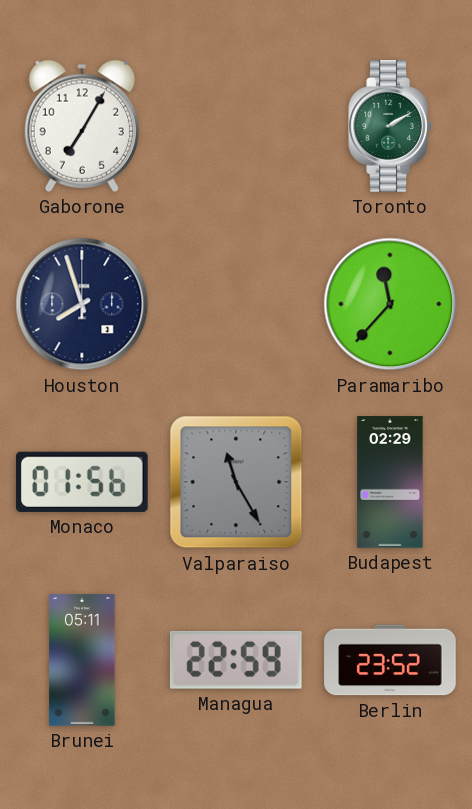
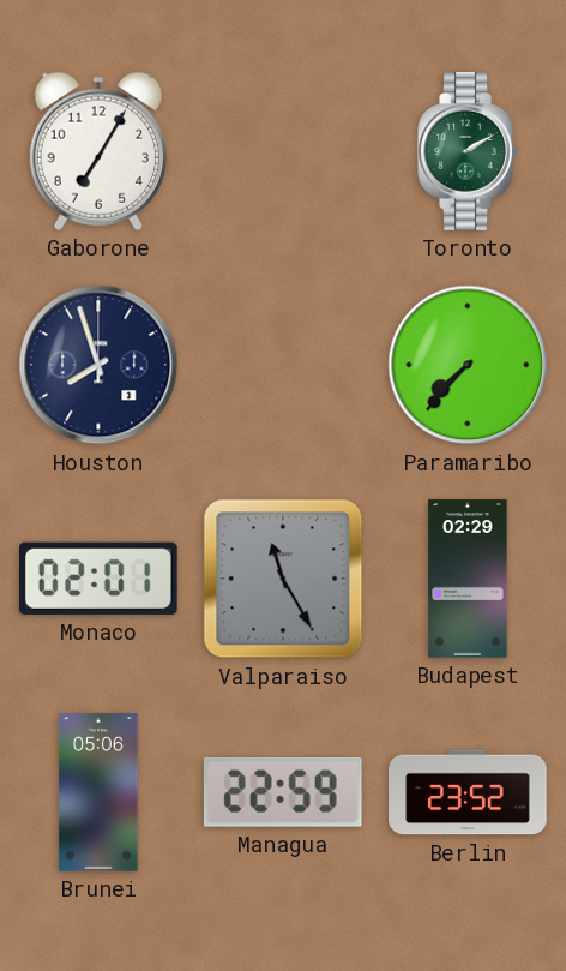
Paramaribo: 11:37 -> 7:37
Monaco: 01:56 -> 02:01
Brunei: 05:11 -> 05:06
